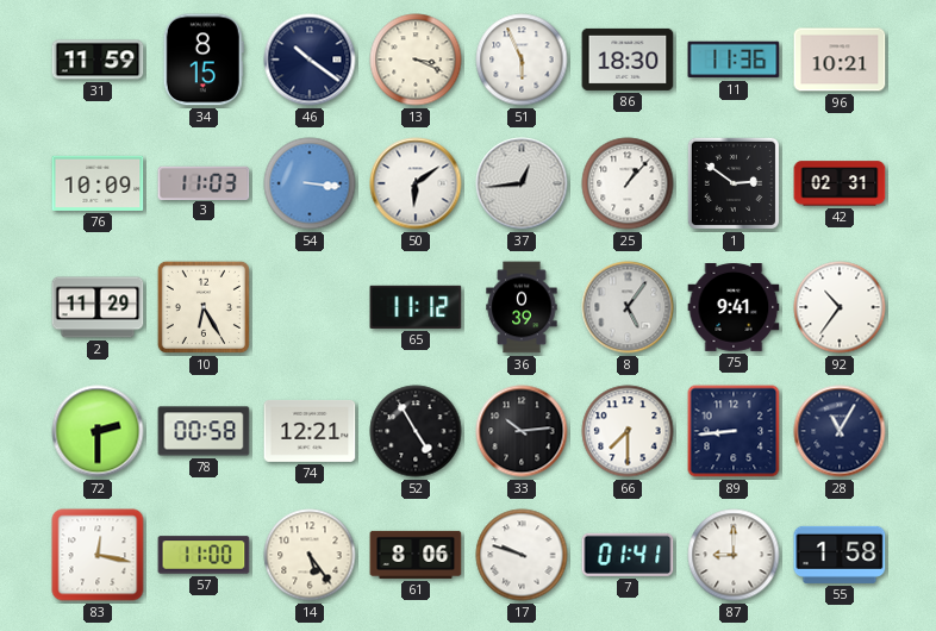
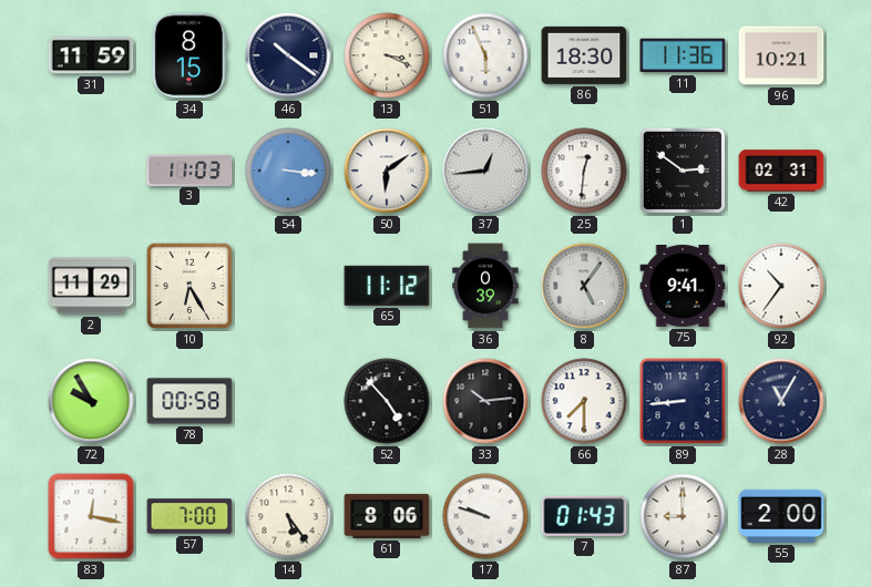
76: 10:09 -> none
25: 1:07 -> 12:31
72: 2:30 -> 9:55
74: 12:21 -> none
52: 4:55 -> 4:53
57: 11:00 -> 7:00
7: 01:41 -> 01:43
55: 1:58 -> 2:00
